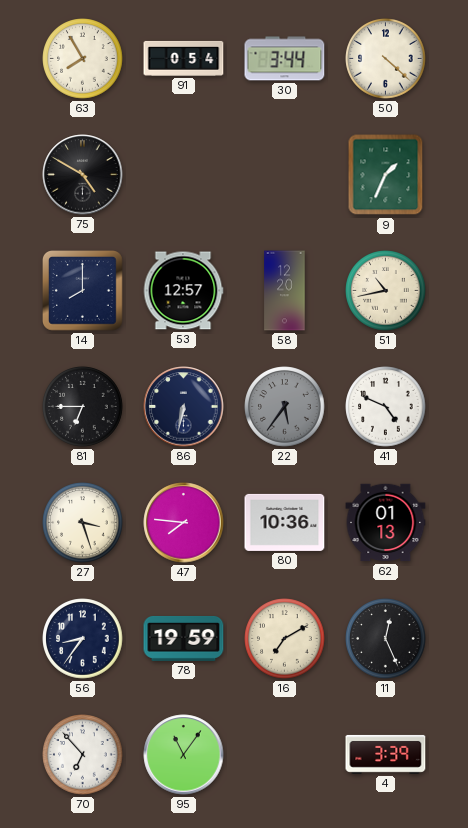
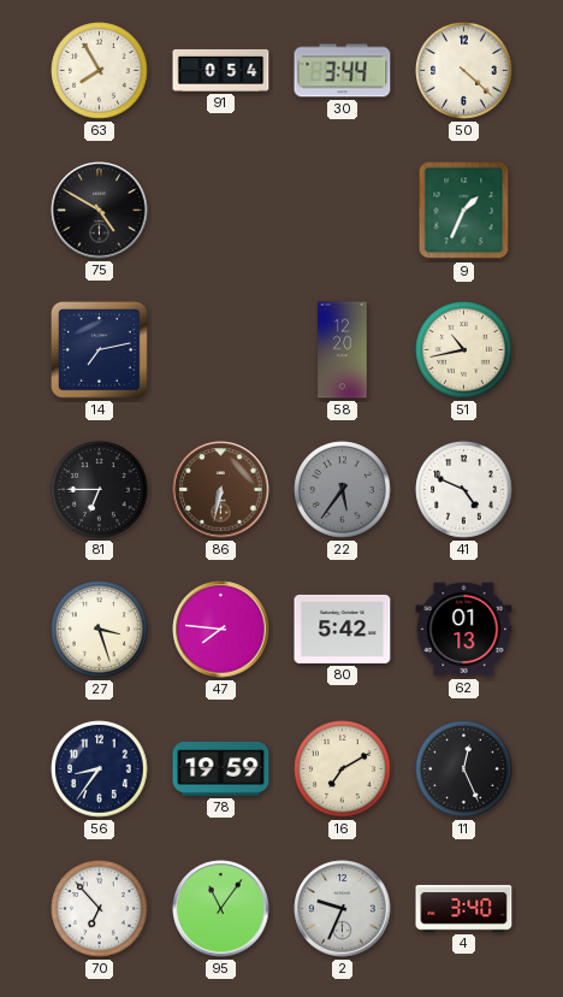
14: 8:00 -> 7:13
53: 12:57 -> none
86 dial: navy -> brown
80: 10:36 -> 5:42
2: none -> 9:34
4: 3:39 -> 3:40
